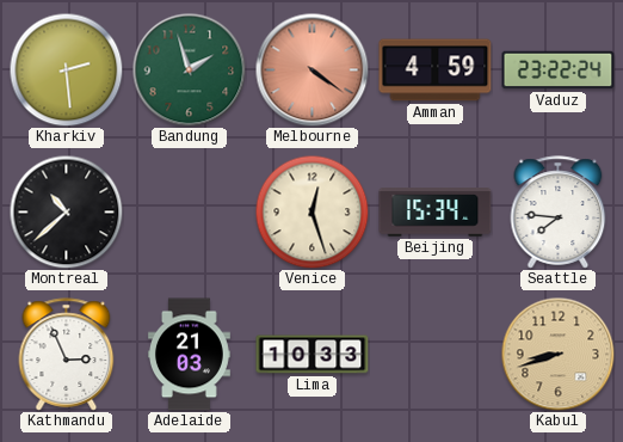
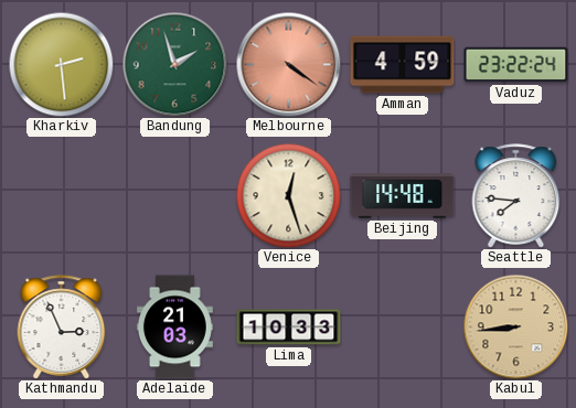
Montreal: 10:38 -> none
Beijing: 15:34 -> 14:48
Kabul: 8:42 -> 8:44
